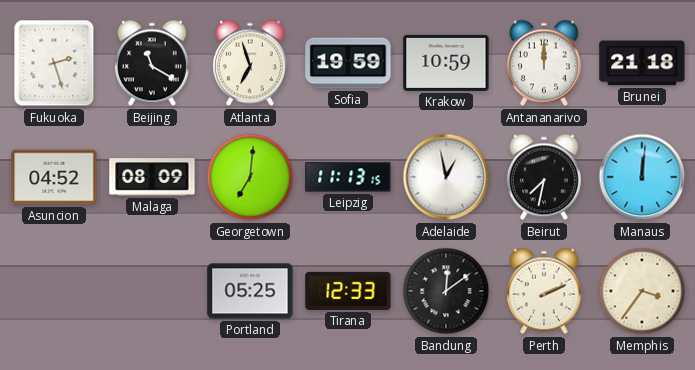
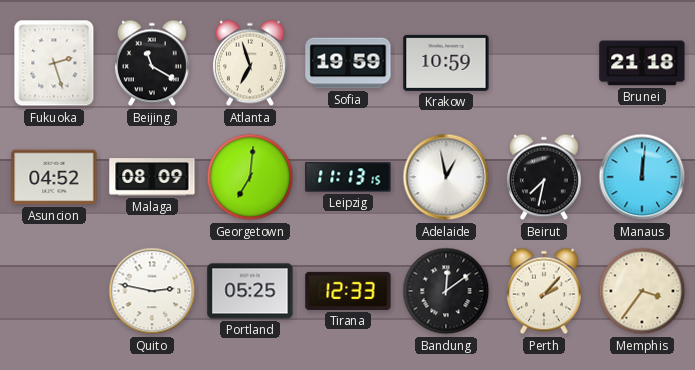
Antananarivo: 12:00 -> none
Quito: none -> 2:47
Perth: 2:11 -> 2:07
